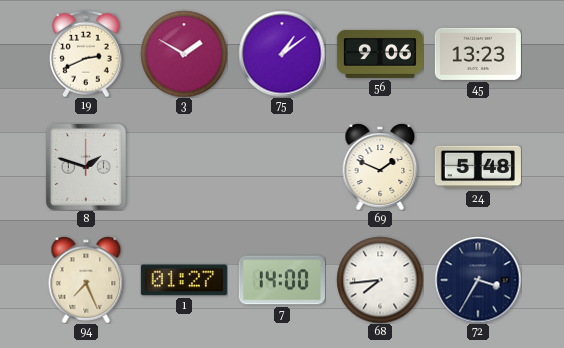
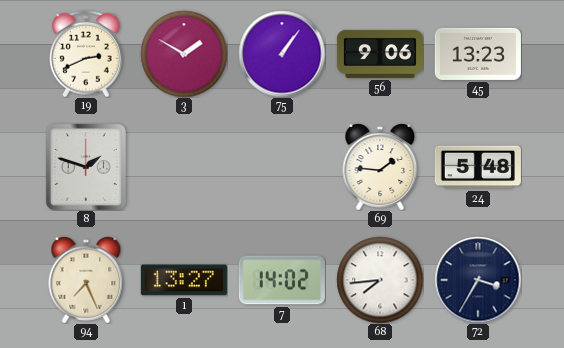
75: 1:09 -> 1:06
69: 1:49 -> 1:46
1: 01:27 -> 13:27
7: 14:00 -> 14:02
